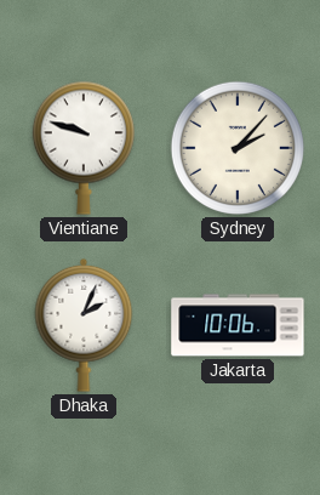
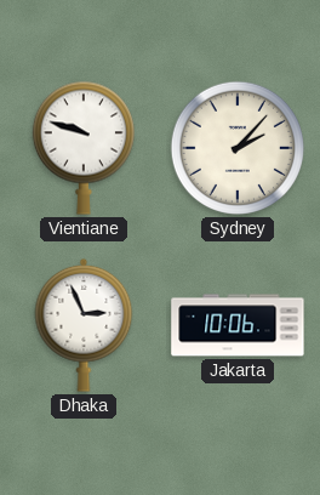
Dhaka: 2:04 -> 2:56
